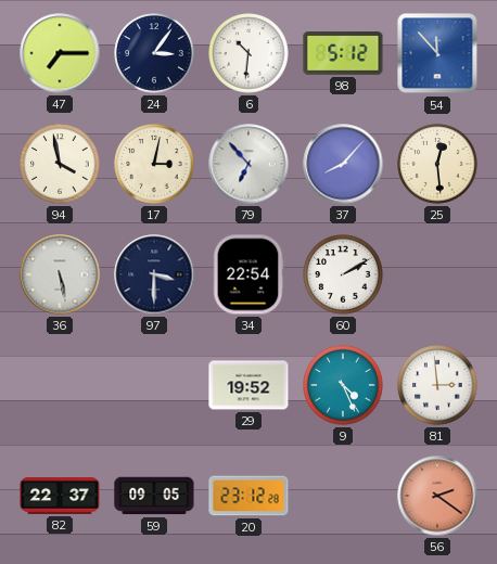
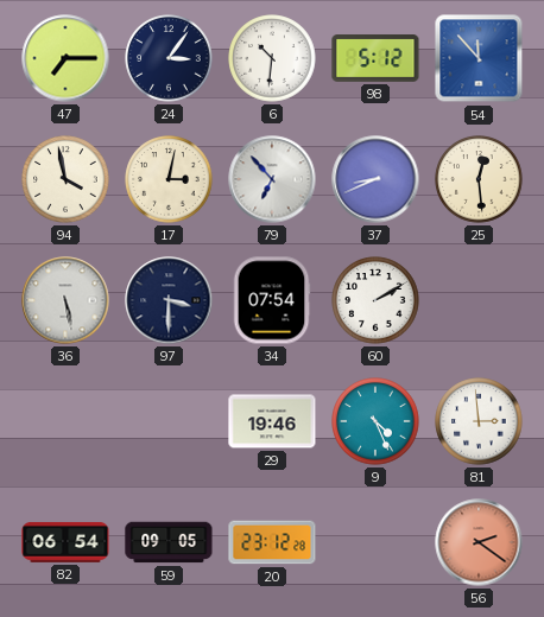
37: 8:07 -> 8:41
34: 22:54 -> 07:54
29: 19:52 -> 19:46
82: 22:37 -> 06:54
